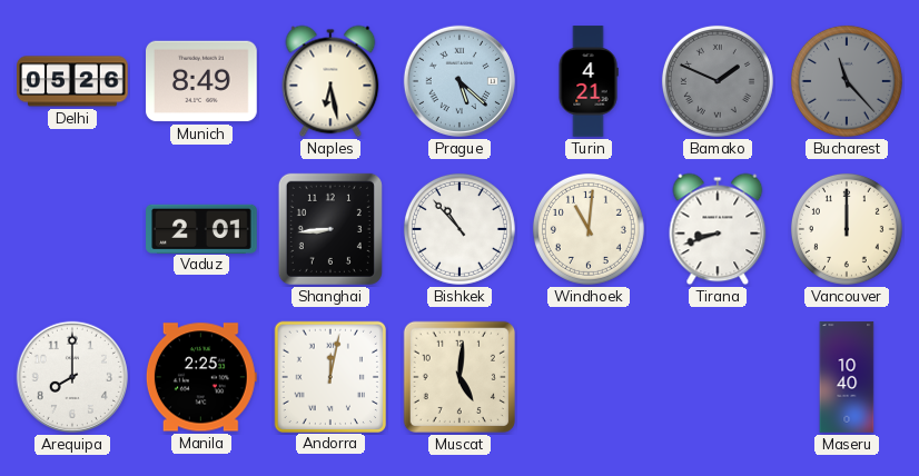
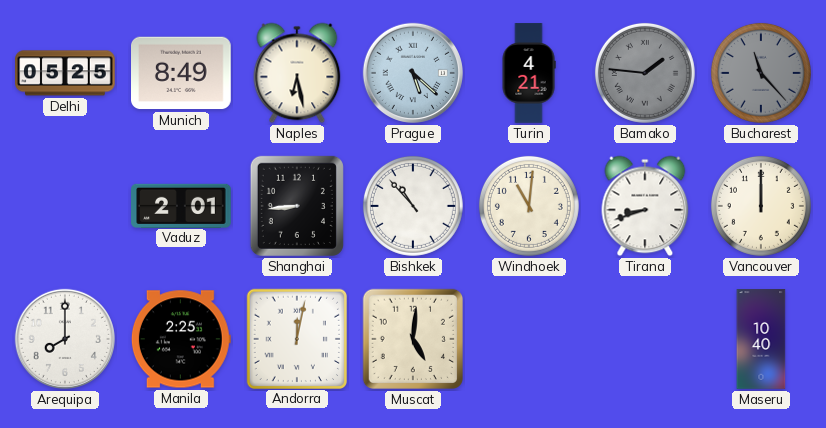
Delhi: 05:26 -> 05:25
Bamako: 1:49 -> 1:46
